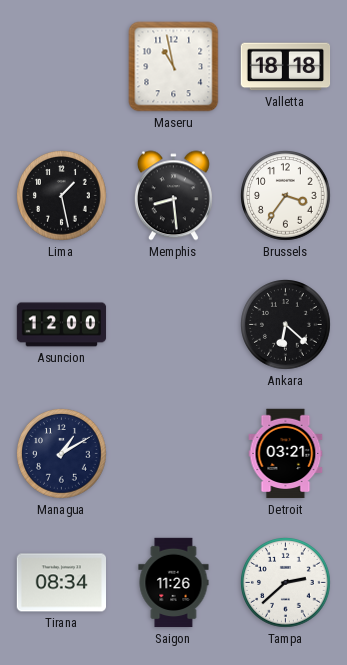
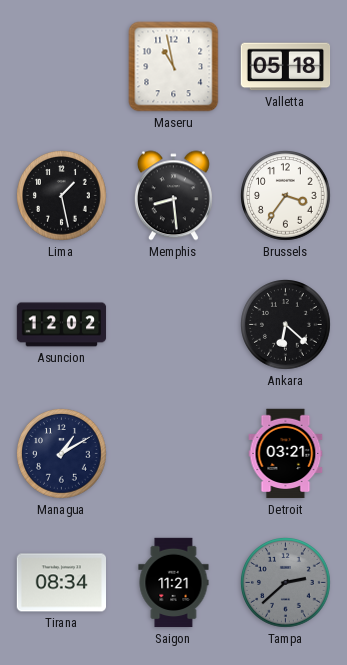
Valletta: 18:18 -> 05:18
Asuncion: 12:00 -> 12:02
Saigon: 11:26 -> 11:21
Tampa dial: white -> grey
